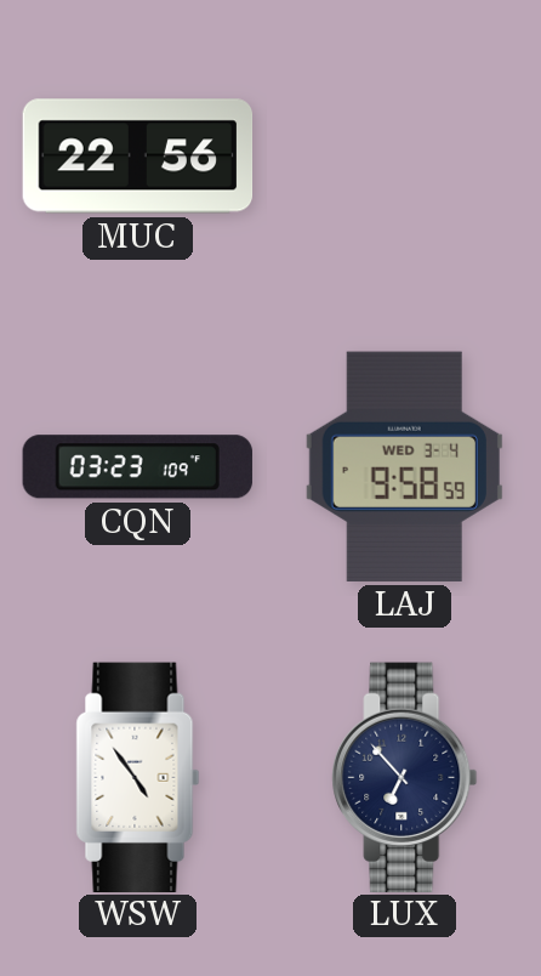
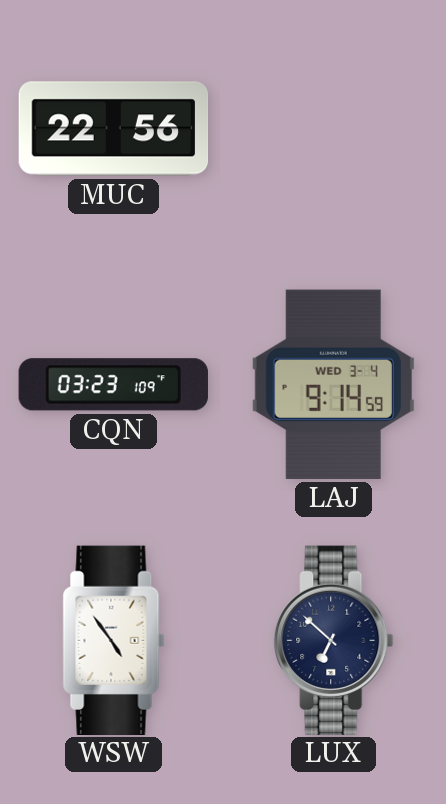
LAJ: 9:58 -> 9:14
LUX: 6:53 -> 6:52
